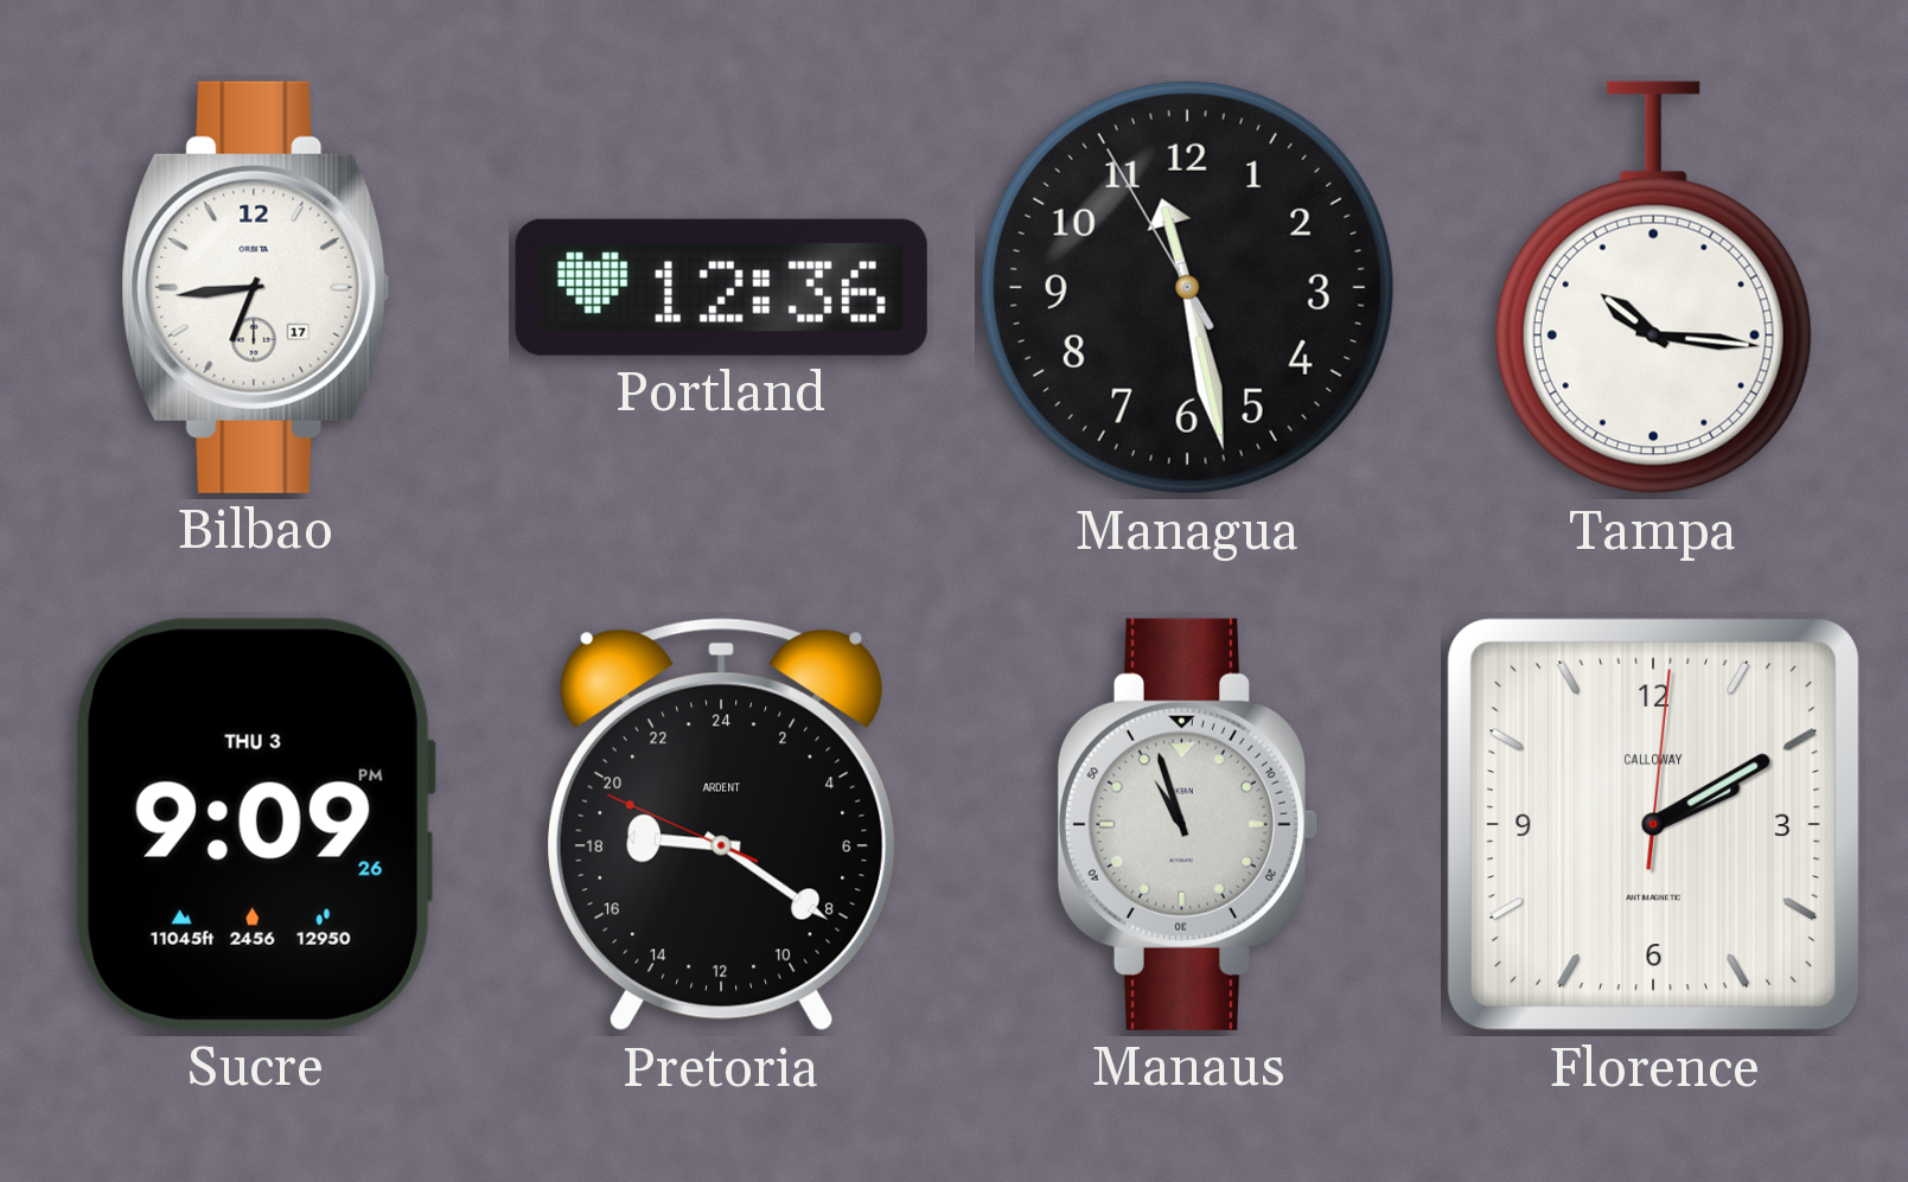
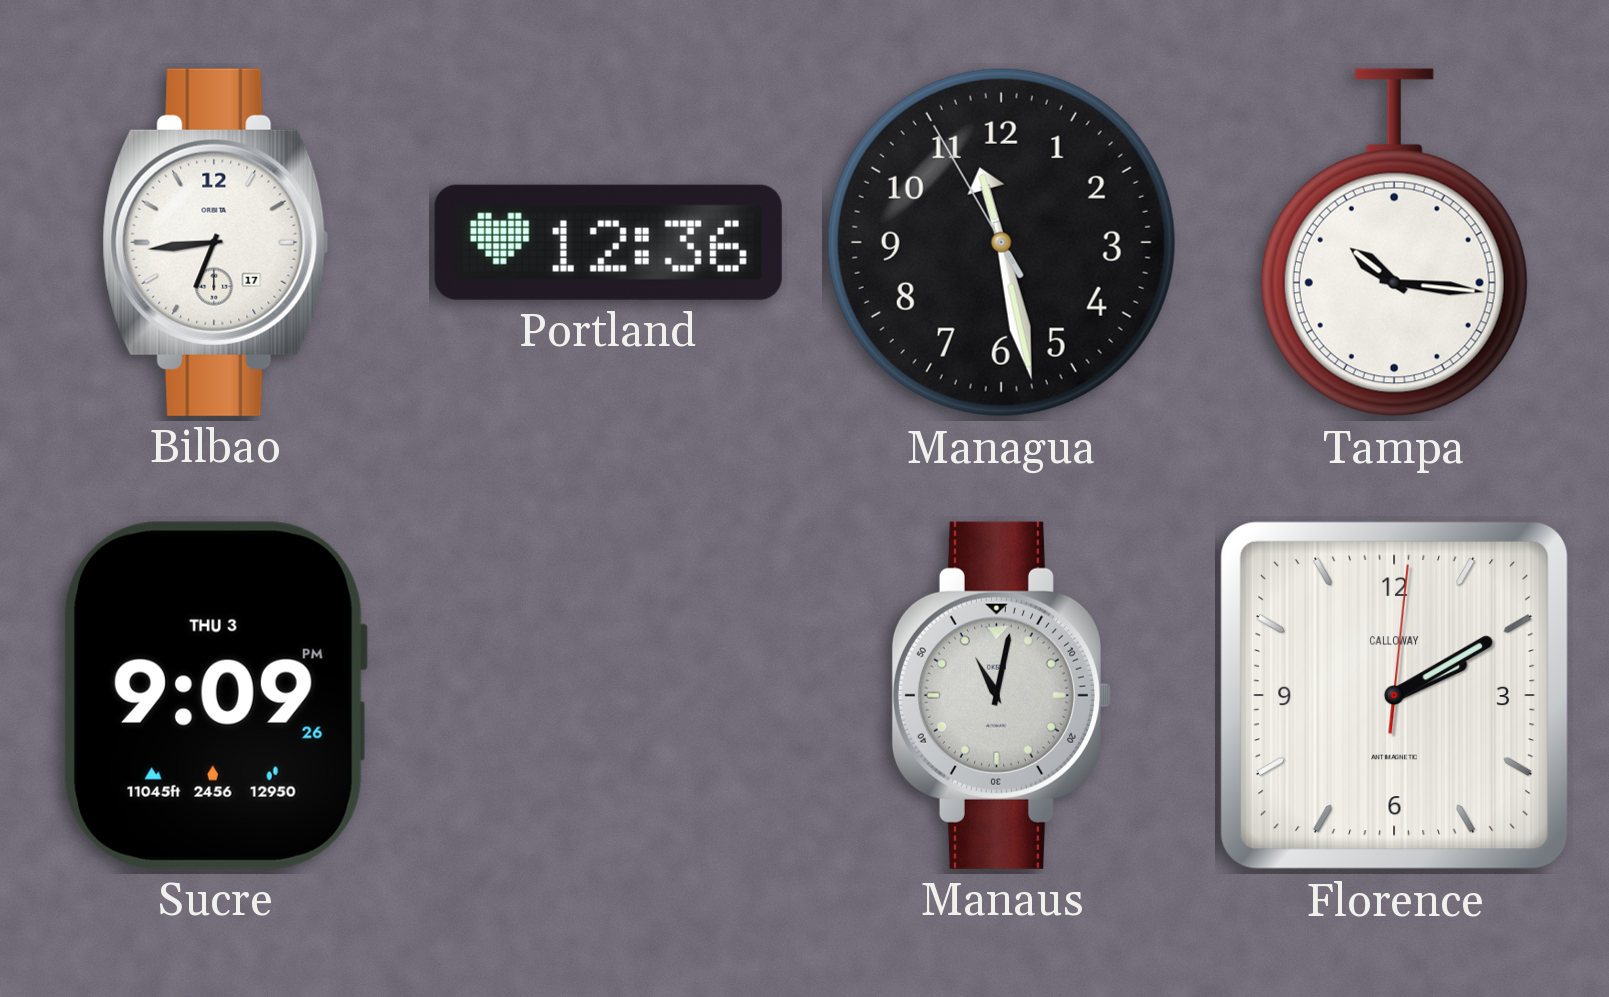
Pretoria: 18:20 -> none
Manaus: 10:57 -> 11:02
